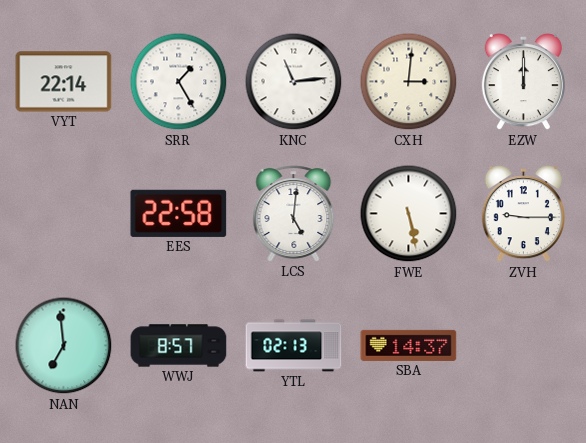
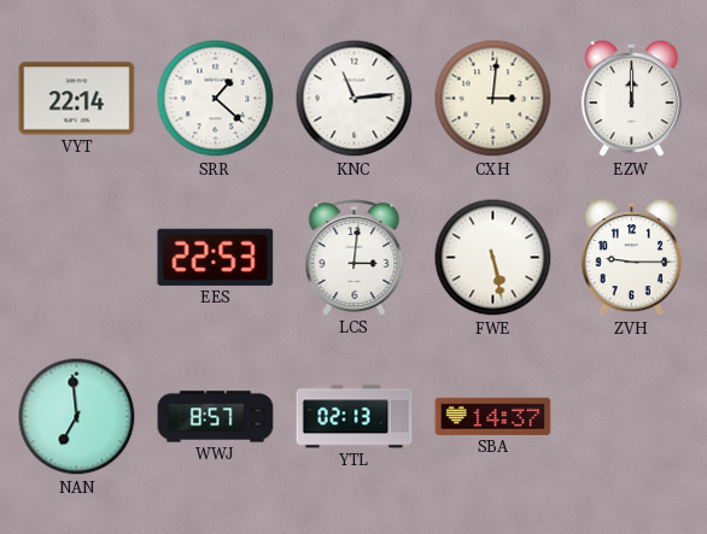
SRR: 1:25 -> 1:22
EES: 22:58 -> 22:53
LCS: 5:01 -> 3:01
